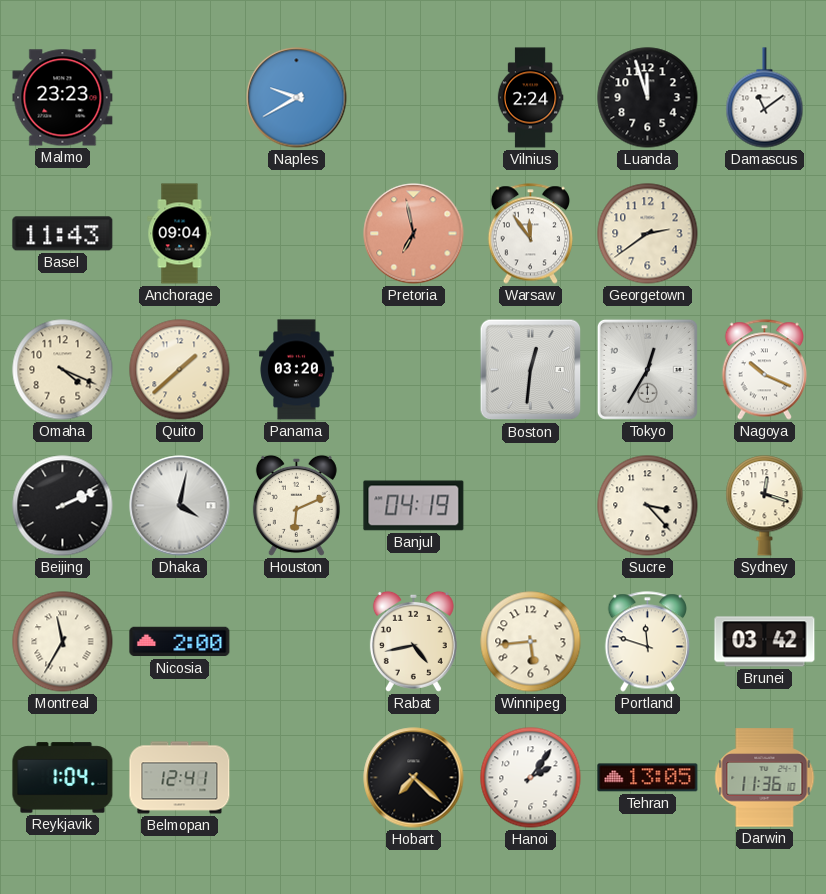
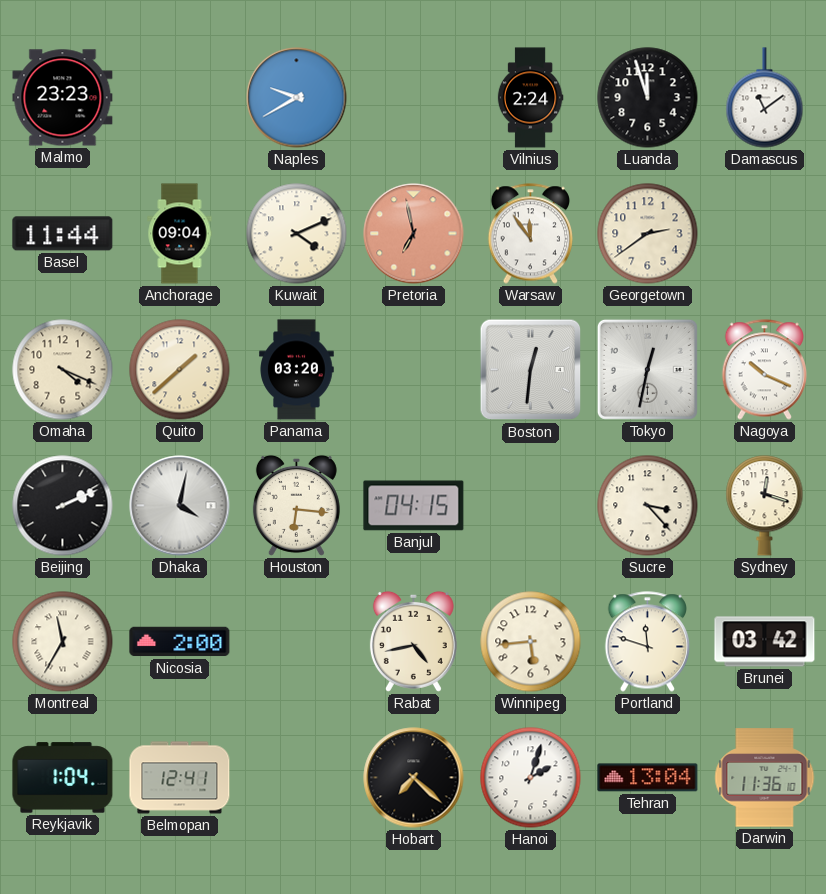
Basel: 11:43 -> 11:44
Kuwait: none -> 4:11
Tokyo: 12:35 -> 12:32
Houston: 6:11 -> 6:16
Banjul: 04:19 -> 04:15
Hanoi: 2:06 -> 2:03
Tehran: 13:05 -> 13:04
